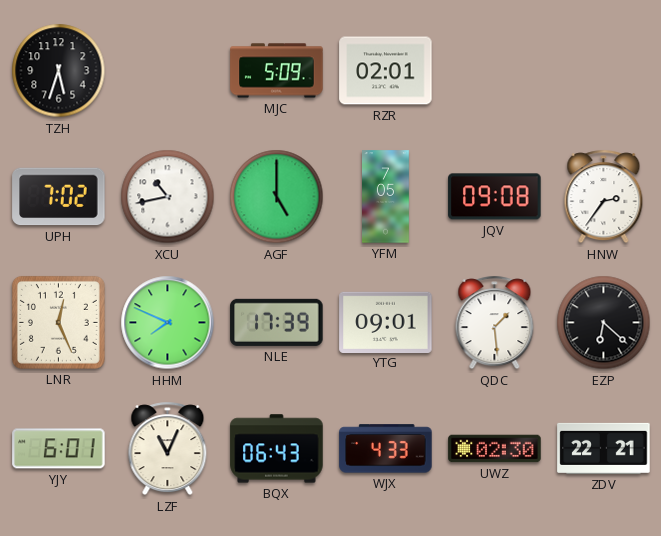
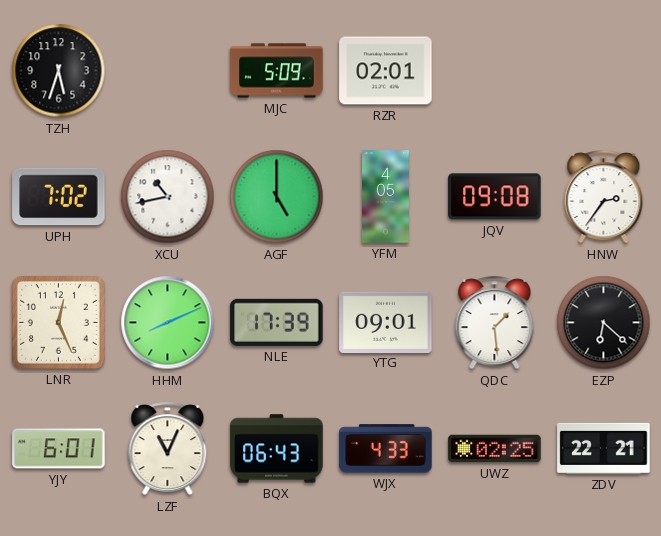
YFM: 7:05 -> 4:05
HHM: 7:49 -> 8:11
UWZ: 02:30 -> 02:25
